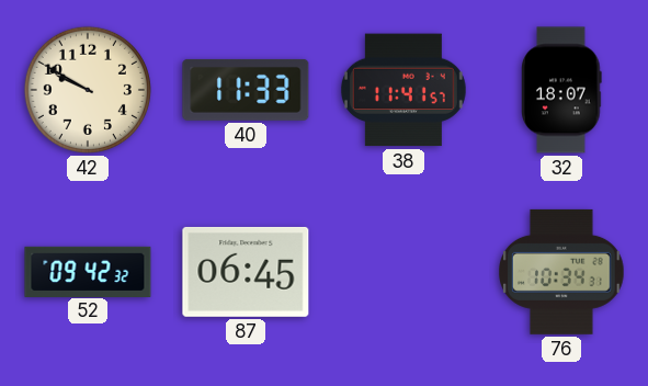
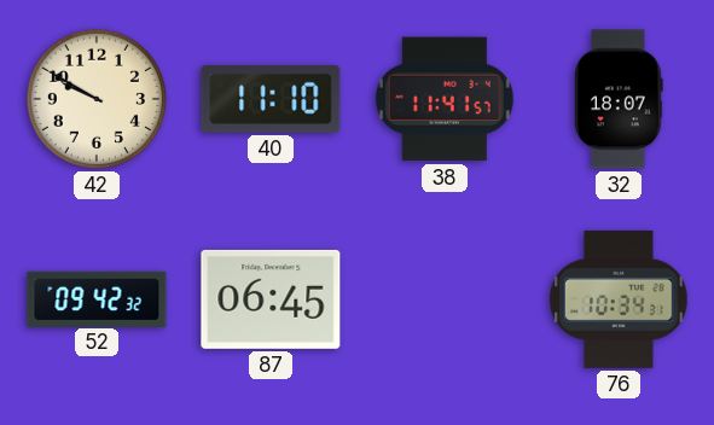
40: 11:33 -> 11:10
